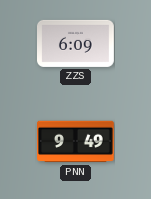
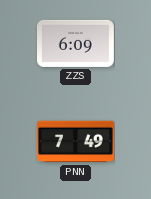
PNN: 9:49 -> 7:49
